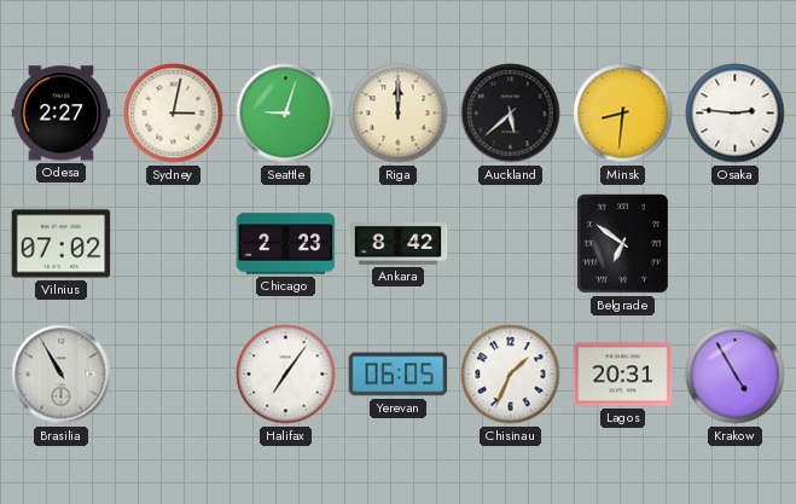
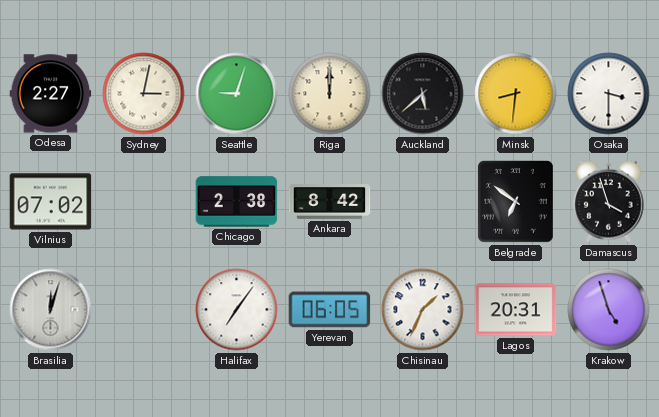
Osaka: 2:46 -> 3:30
Chicago: 2:23 -> 2:38
Damascus: none -> 3:57
Brasilia: 10:55 -> 12:03
Krakow: 4:55 -> 4:57
